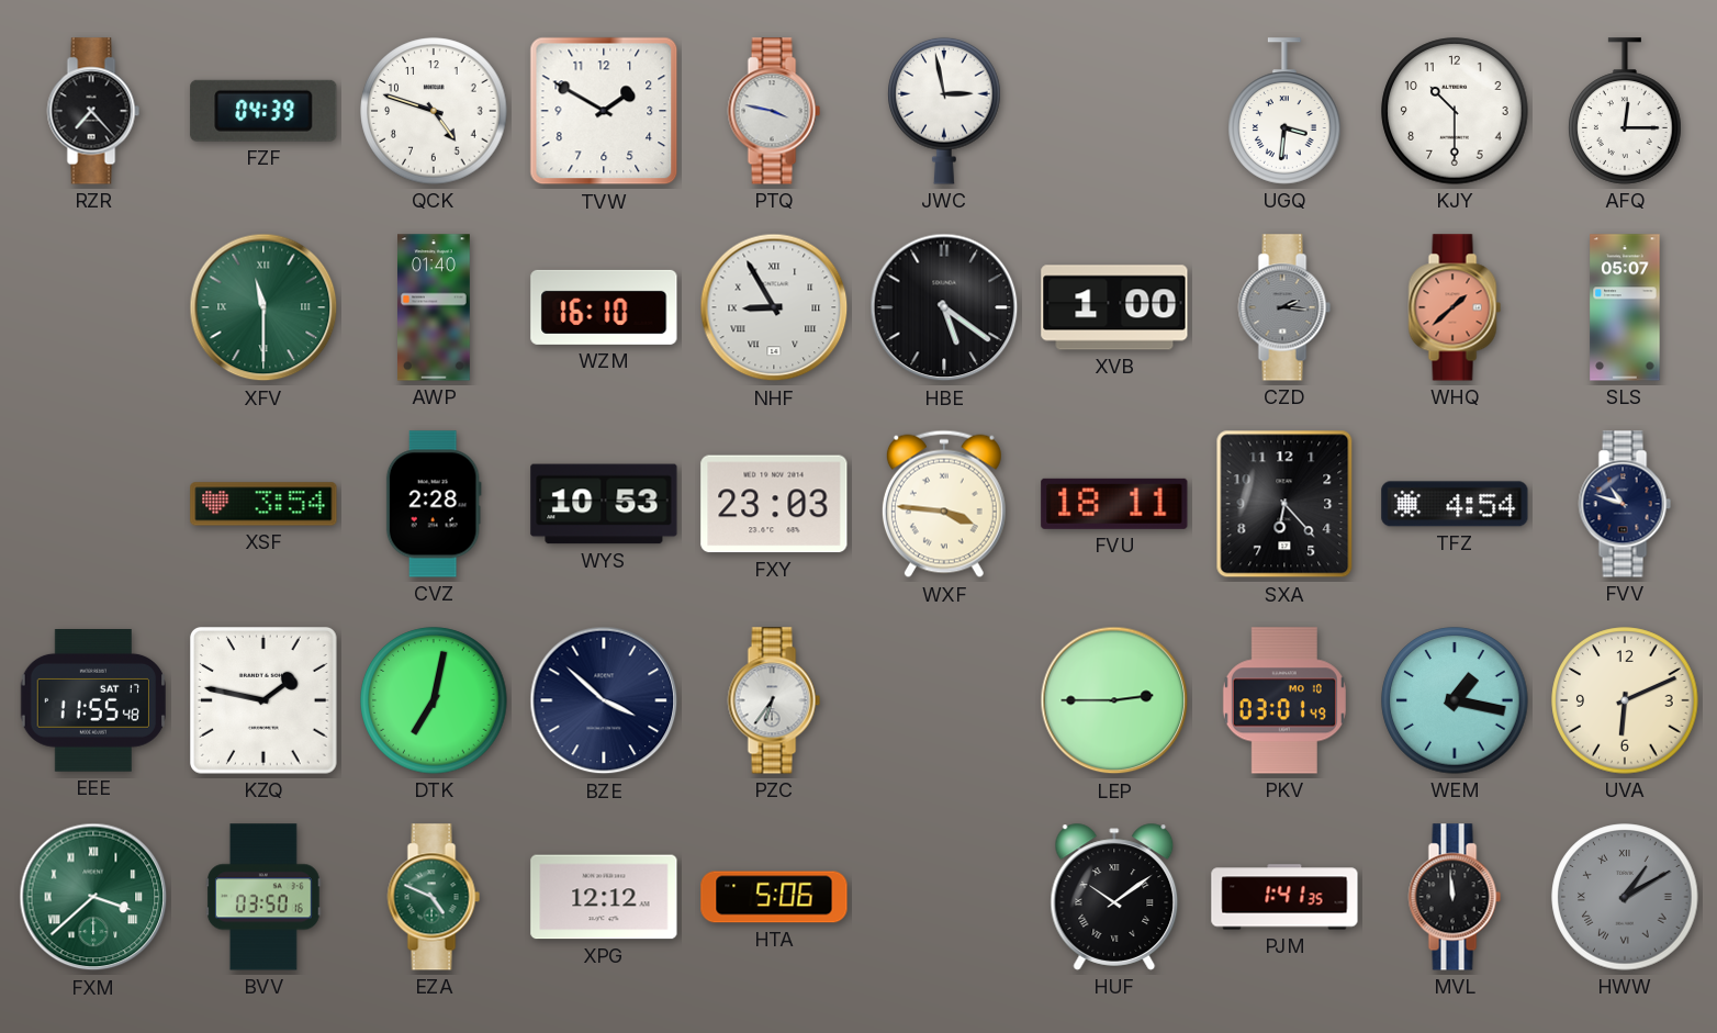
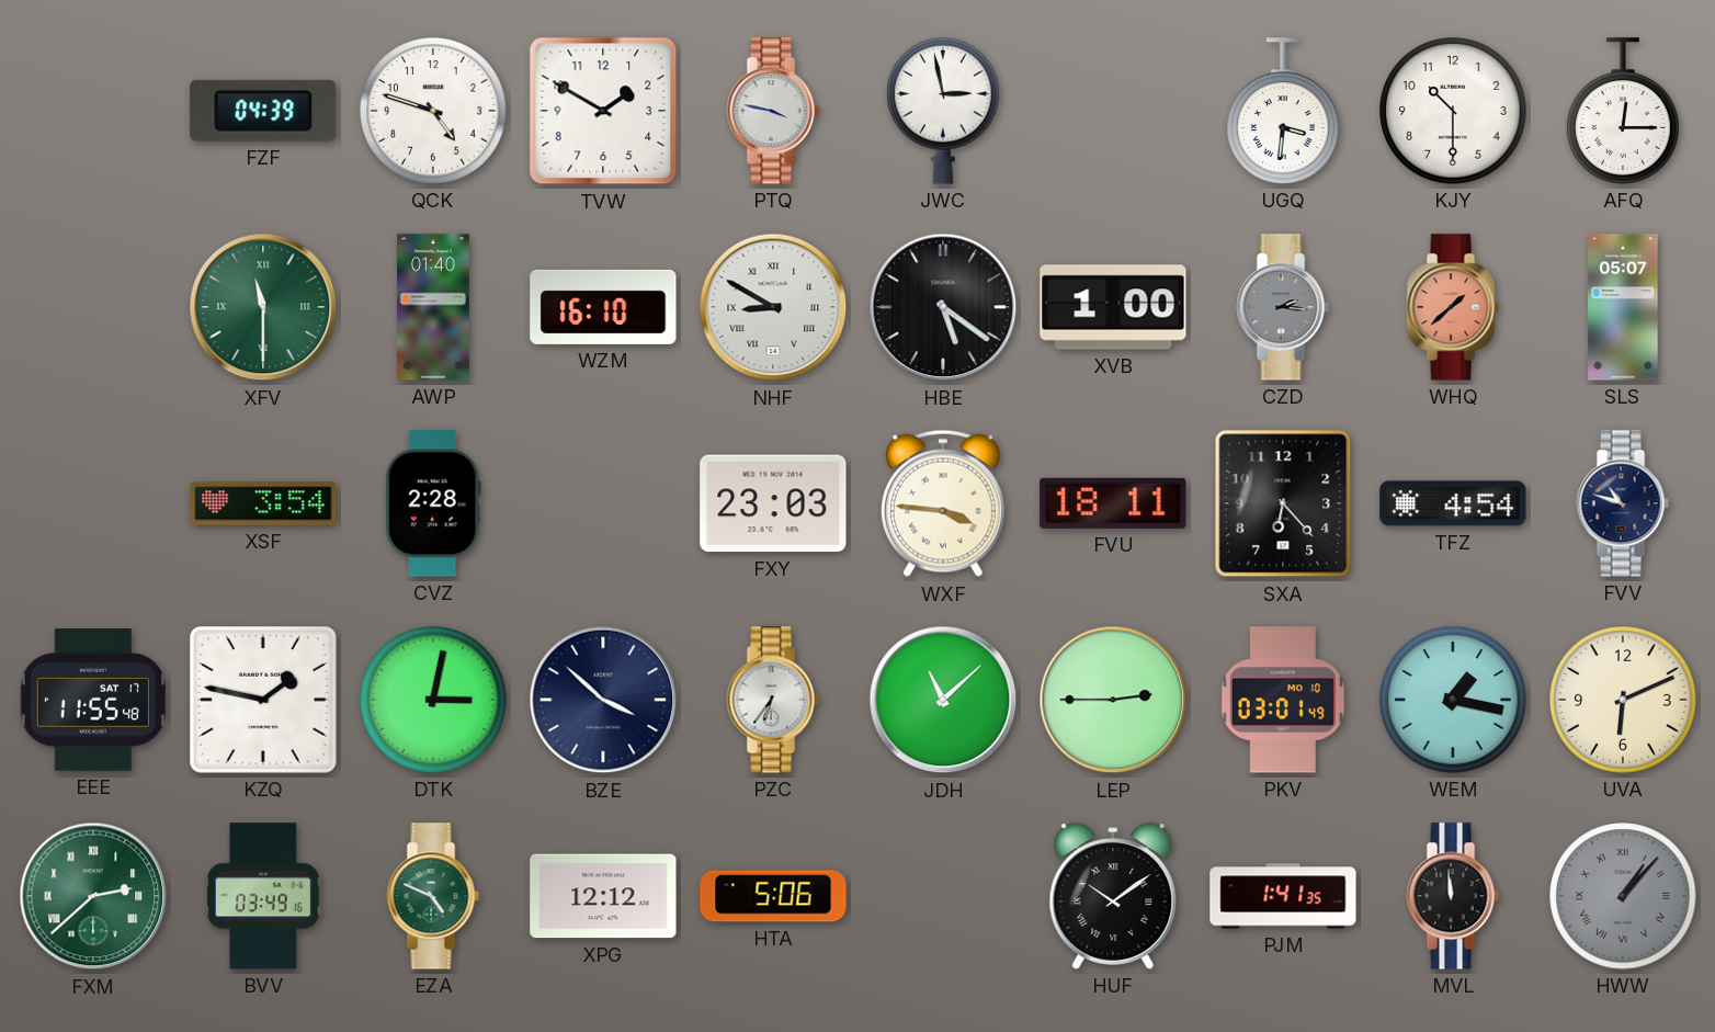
RZR: 7:23 -> none
NHF: 8:55 -> 8:50
WYS: 10:53 -> none
DTK: 7:02 -> 3:02
JDH: none -> 11:08
FXM: 3:38 -> 2:38
BVV: 03:50 -> 03:49
HWW: 1:10 -> 1:07
